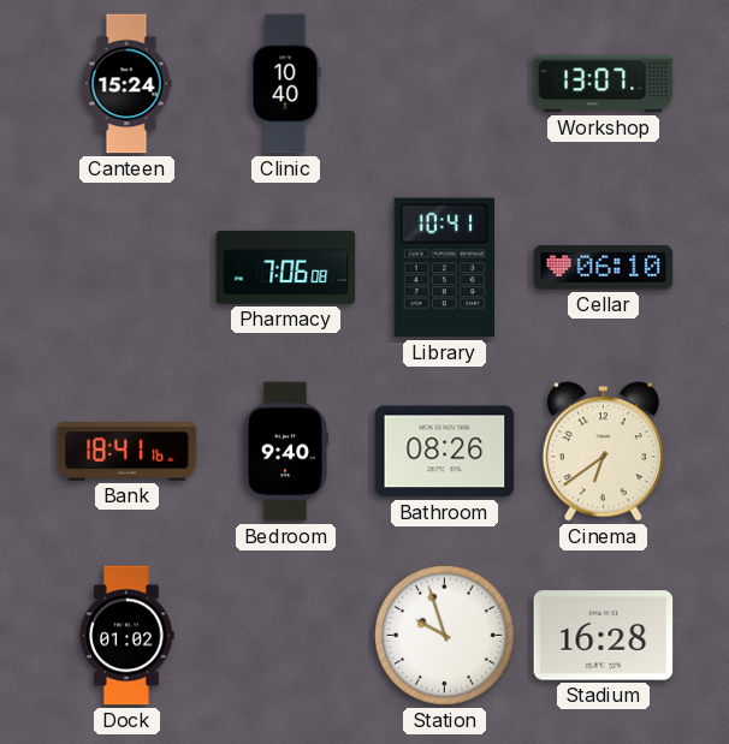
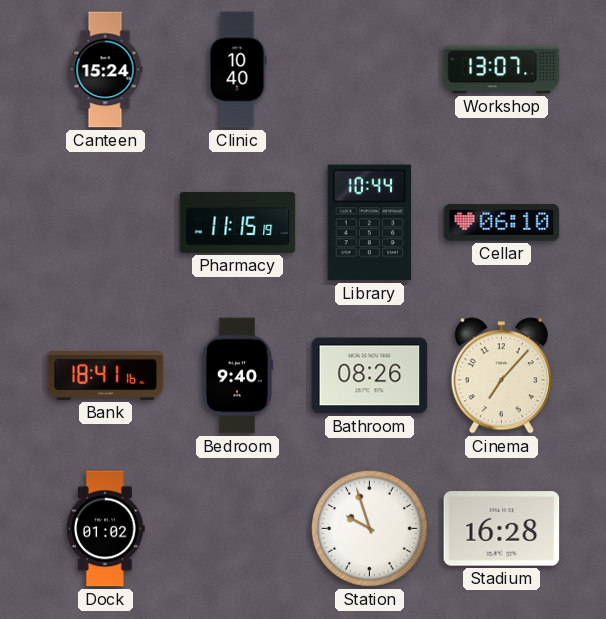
Pharmacy: 7:06 -> 11:15
Library: 10:41 -> 10:44
Cinema: 6:39 -> 7:07
